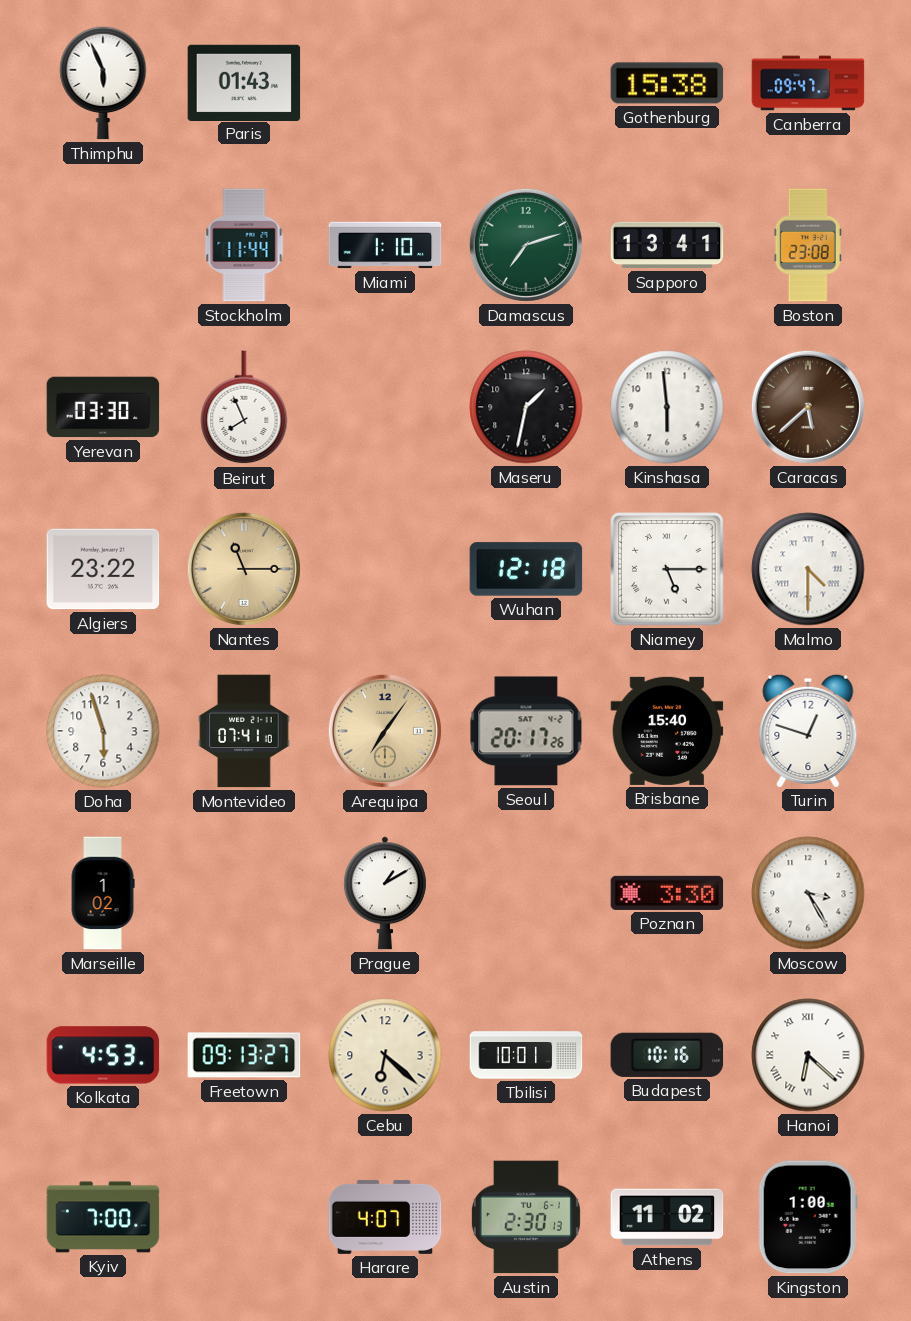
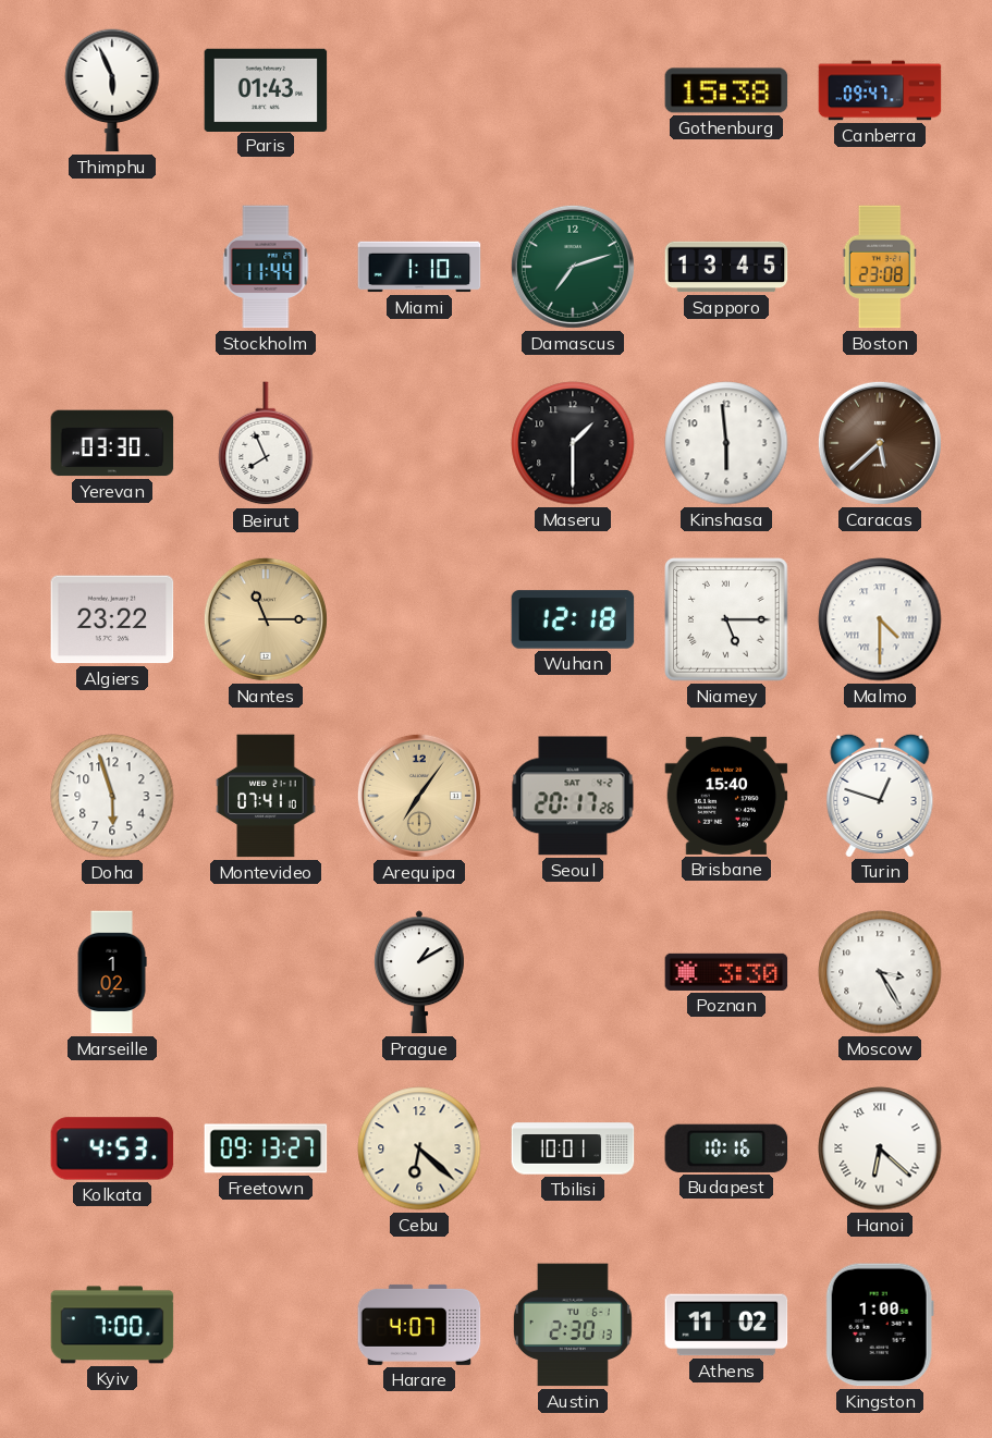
Sapporo: 13:41 -> 13:45
Maseru: 1:32 -> 1:30
